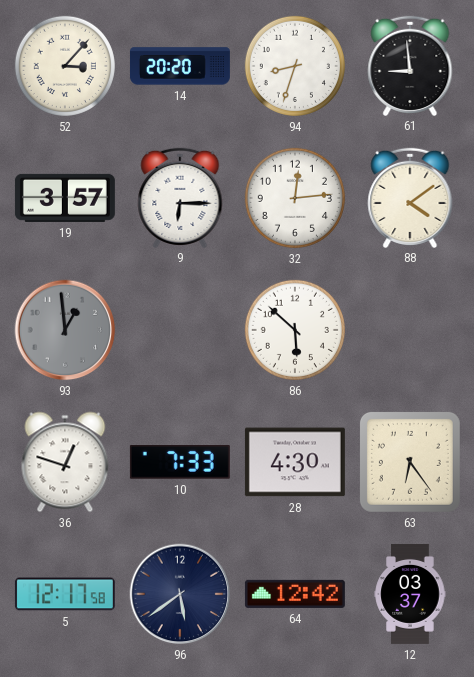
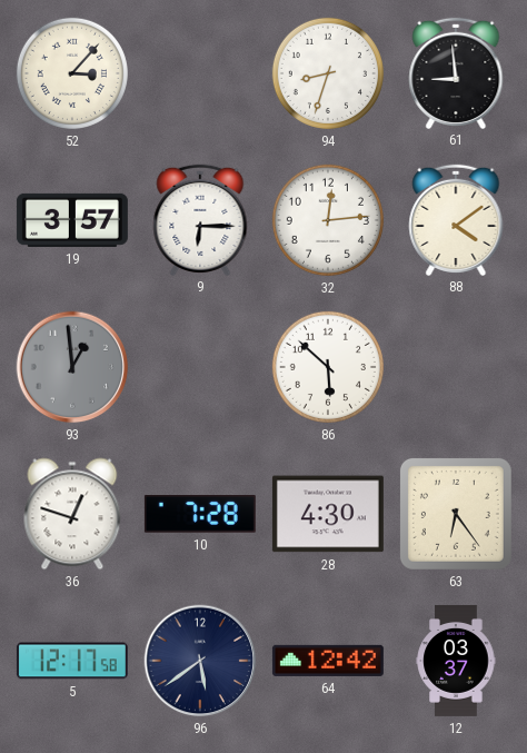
14: 20:20 -> none
10: 7:33 -> 7:28
